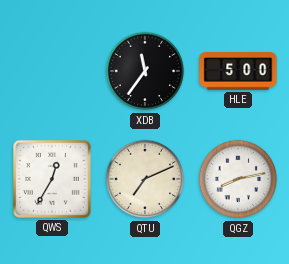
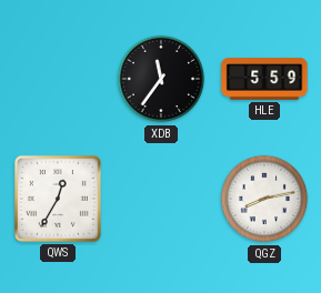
HLE: 5:00 -> 5:59
QTU: 7:11 -> none
